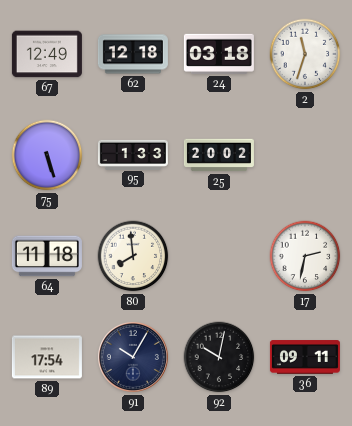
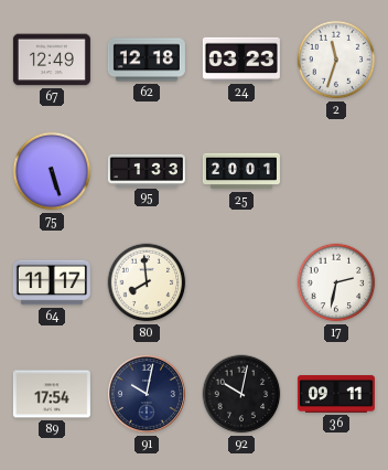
24: 03:18 -> 03:23
25: 20:02 -> 20:01
64: 11:18 -> 11:17
91: 10:05 -> 10:02
